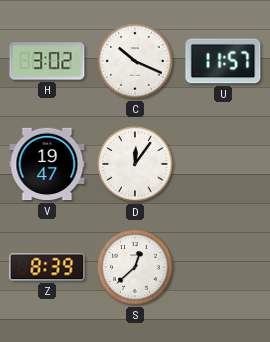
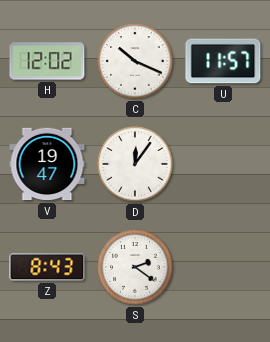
H: 3:02 -> 12:02
Z: 8:39 -> 8:43
S: 12:38 -> 2:21
